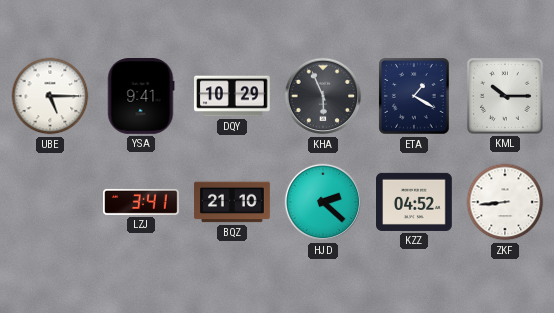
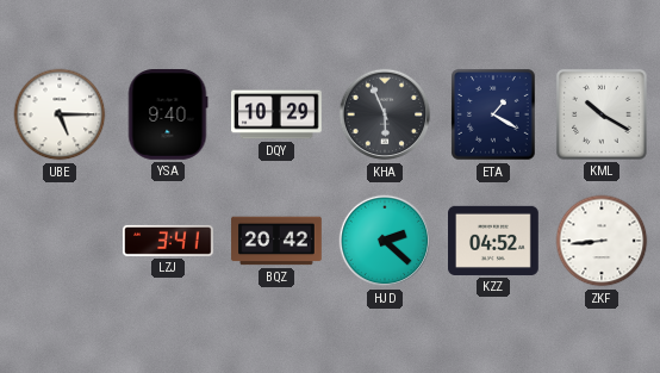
YSA: 9:41 -> 9:40
KML: 10:15 -> 10:20
BQZ: 21:10 -> 20:42
